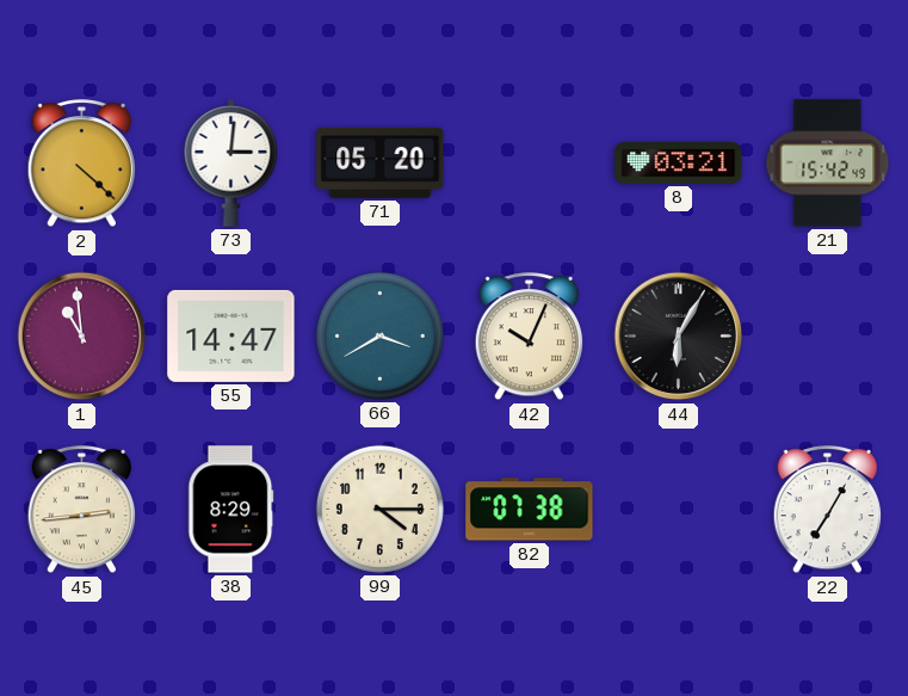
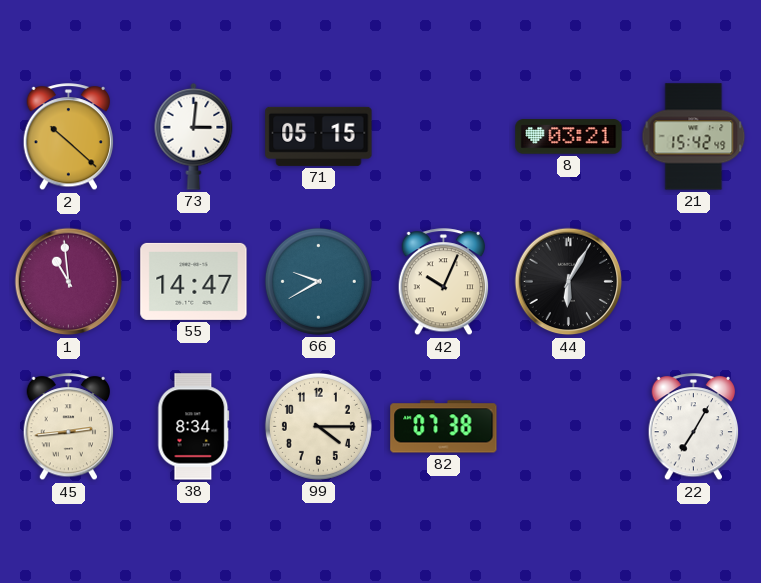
2: 4:22 -> 10:22
71: 05:20 -> 05:15
66: 3:40 -> 9:40
38: 8:29 -> 8:34
